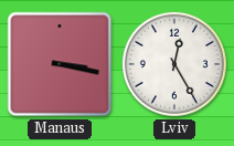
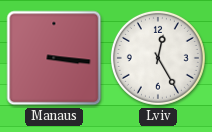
Manaus: 3:17 -> 3:16
